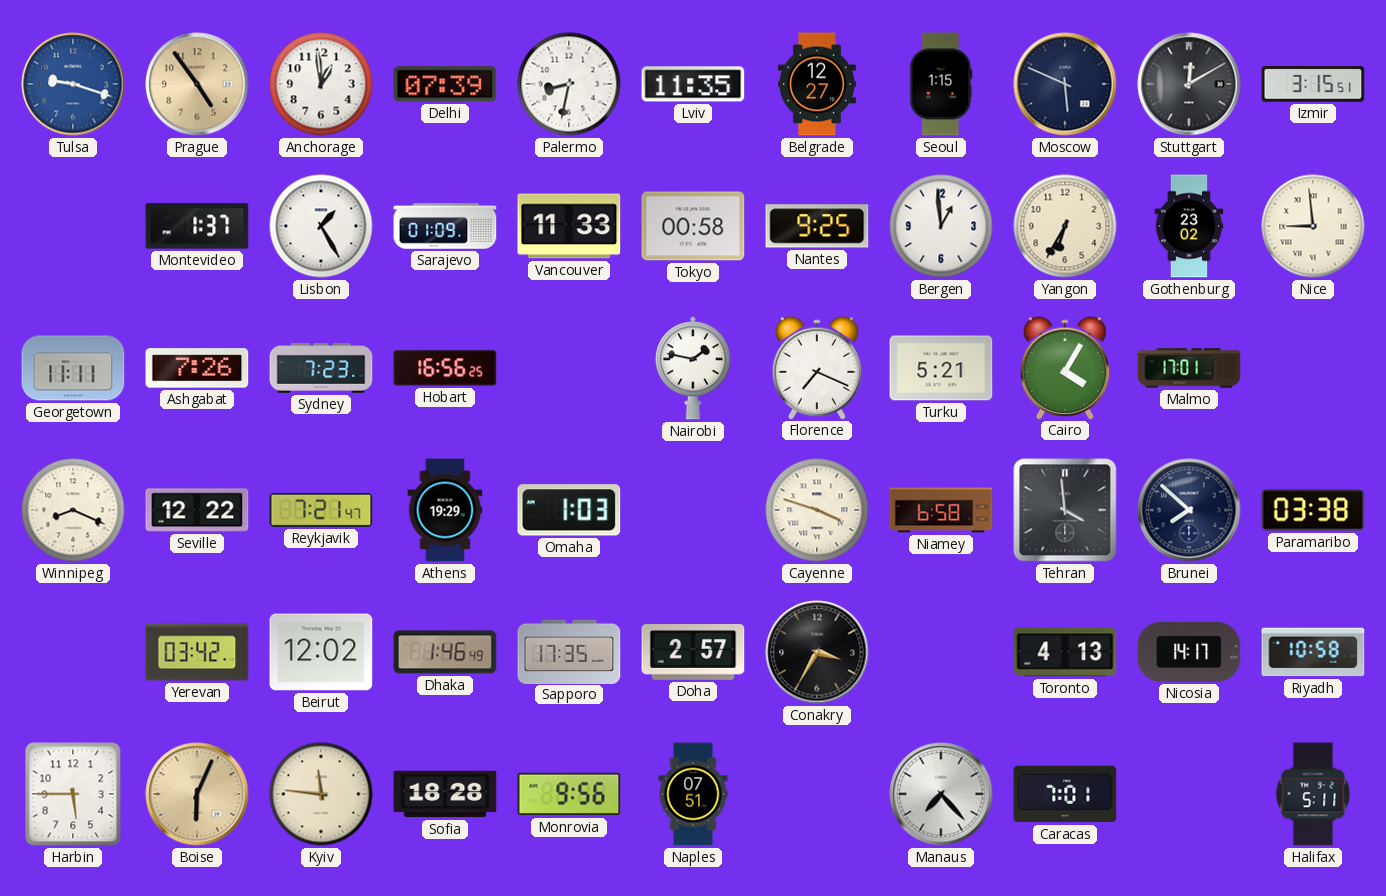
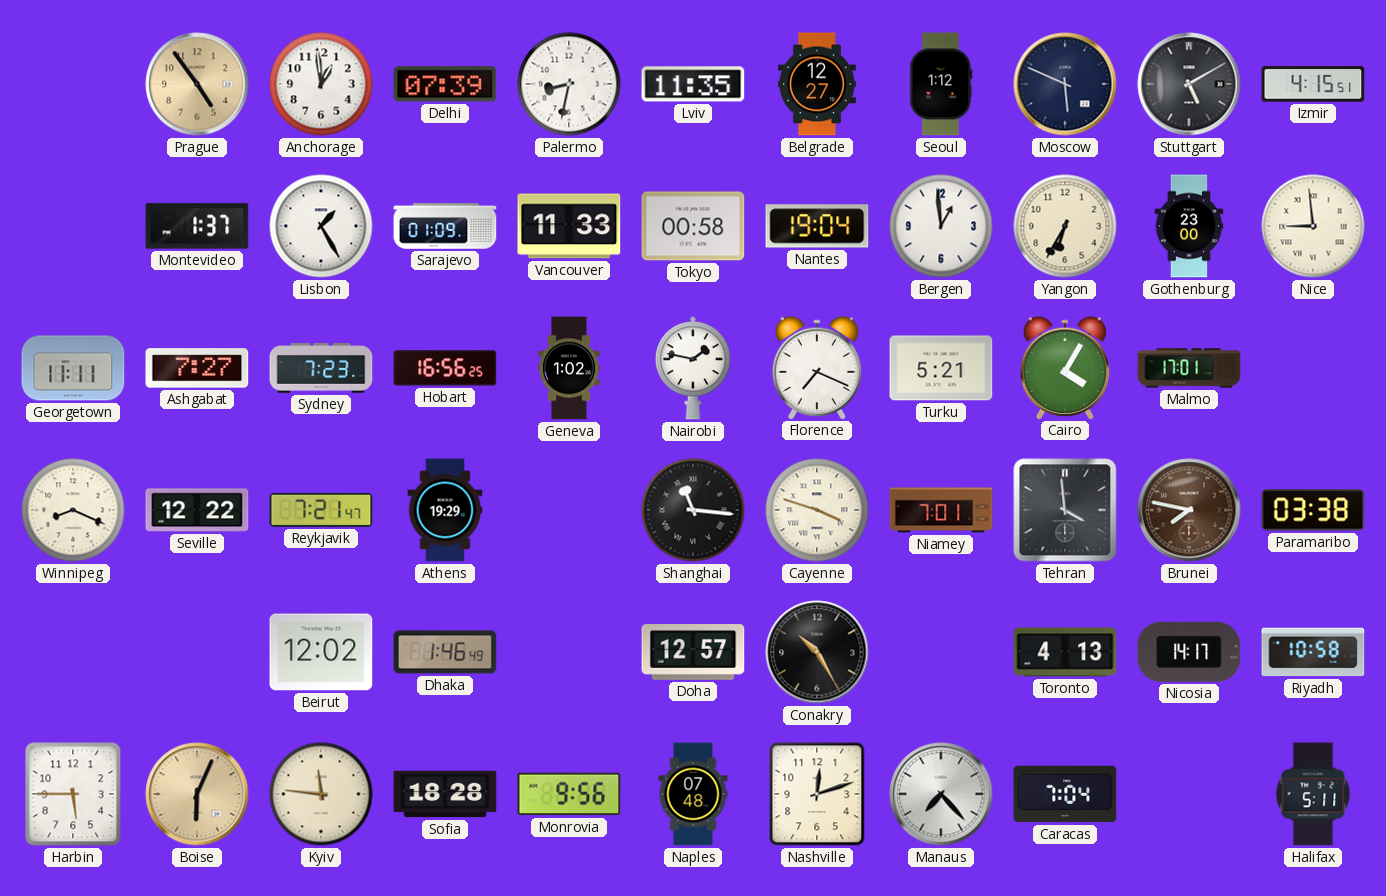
Tulsa: 9:18 -> none
Seoul: 1:15 -> 1:12
Stuttgart: 12:10 -> 5:10
Izmir: 3:15 -> 4:15
Nantes: 9:25 -> 19:04
Gothenburg: 23:02 -> 23:00
Ashgabat: 7:26 -> 7:27
Geneva: none -> 1:02
Omaha: 1:03 -> none
Shanghai: none -> 11:16
Niamey: 6:58 -> 7:01
Brunei: 7:52 -> 7:47
Brunei dial: navy -> brown
Yerevan: 03:42 -> none
Sapporo: 17:35 -> none
Doha: 2:57 -> 12:57
Conakry: 3:35 -> 10:25
Naples: 07:51 -> 07:48
Nashville: none -> 12:12
Caracas: 7:01 -> 7:04
